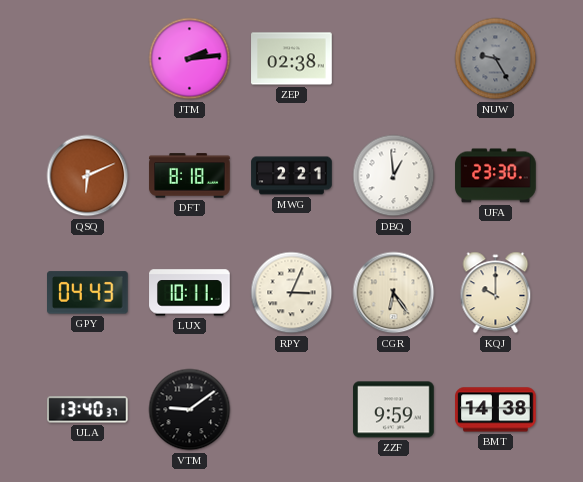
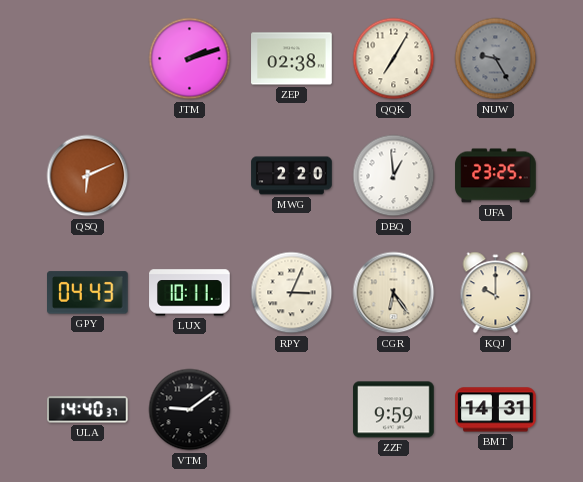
JTM: 2:14 -> 2:12
QQK: none -> 7:05
DFT: 8:18 -> none
MWG: 2:21 -> 2:20
UFA: 23:30 -> 23:25
ULA: 13:40 -> 14:40
BMT: 14:38 -> 14:31
